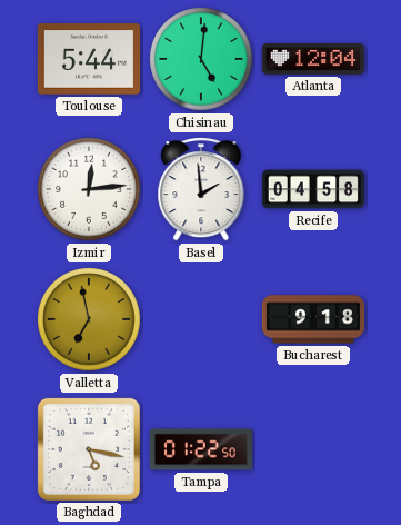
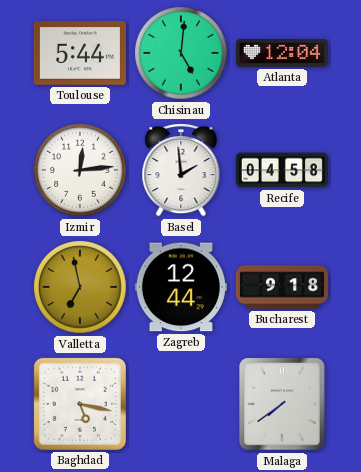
Zagreb: none -> 12:44
Tampa: 01:22 -> none
Malaga: none -> 7:39
